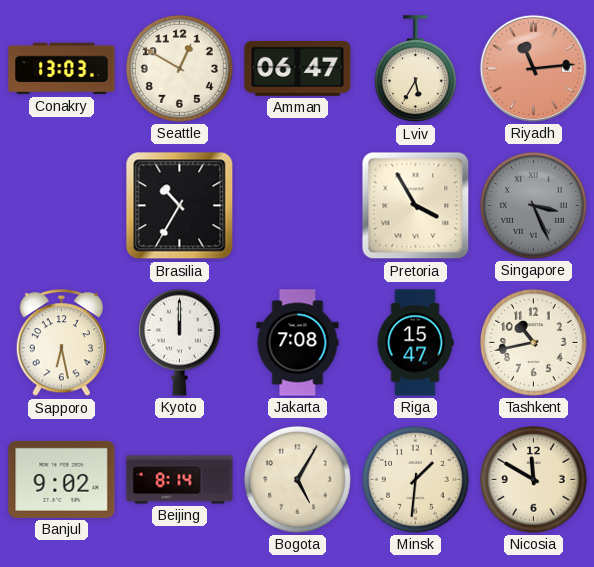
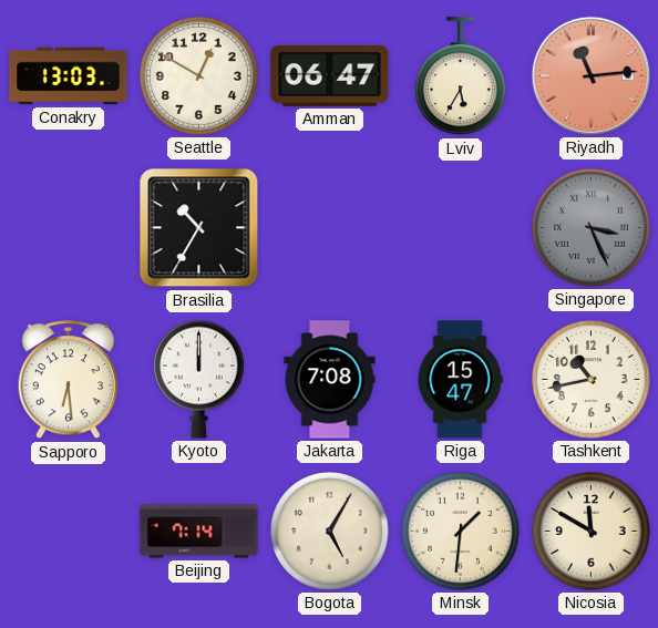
Pretoria: 3:55 -> none
Sapporo: 6:28 -> 6:29
Banjul: 9:02 -> none
Beijing: 8:14 -> 7:14
